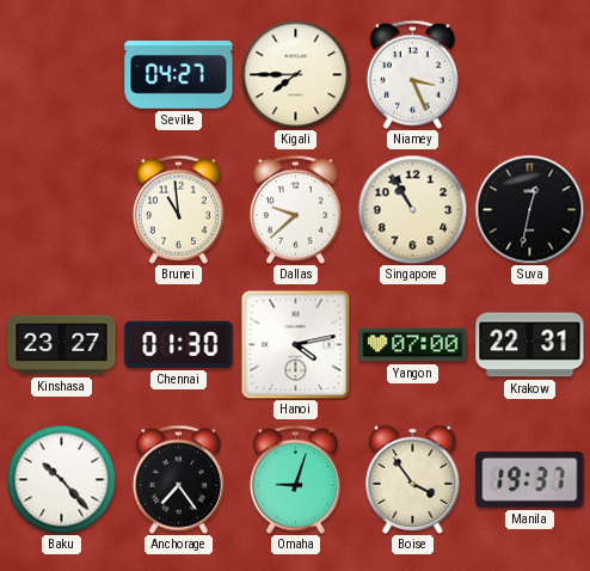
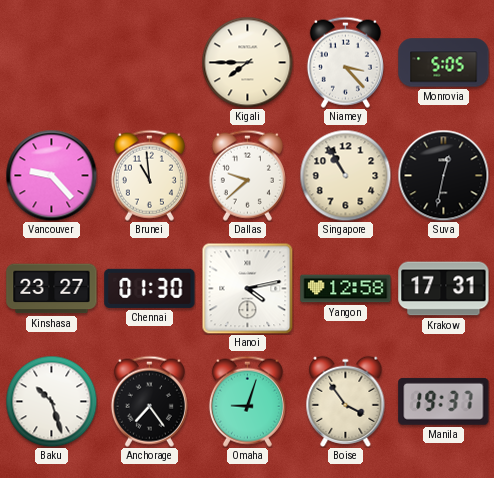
Seville: 04:27 -> none
Niamey: 3:26 -> 3:23
Monrovia: none -> 5:05
Vancouver: none -> 9:23
Yangon: 07:00 -> 12:58
Krakow: 22:31 -> 17:31
Baku: 10:23 -> 10:27
